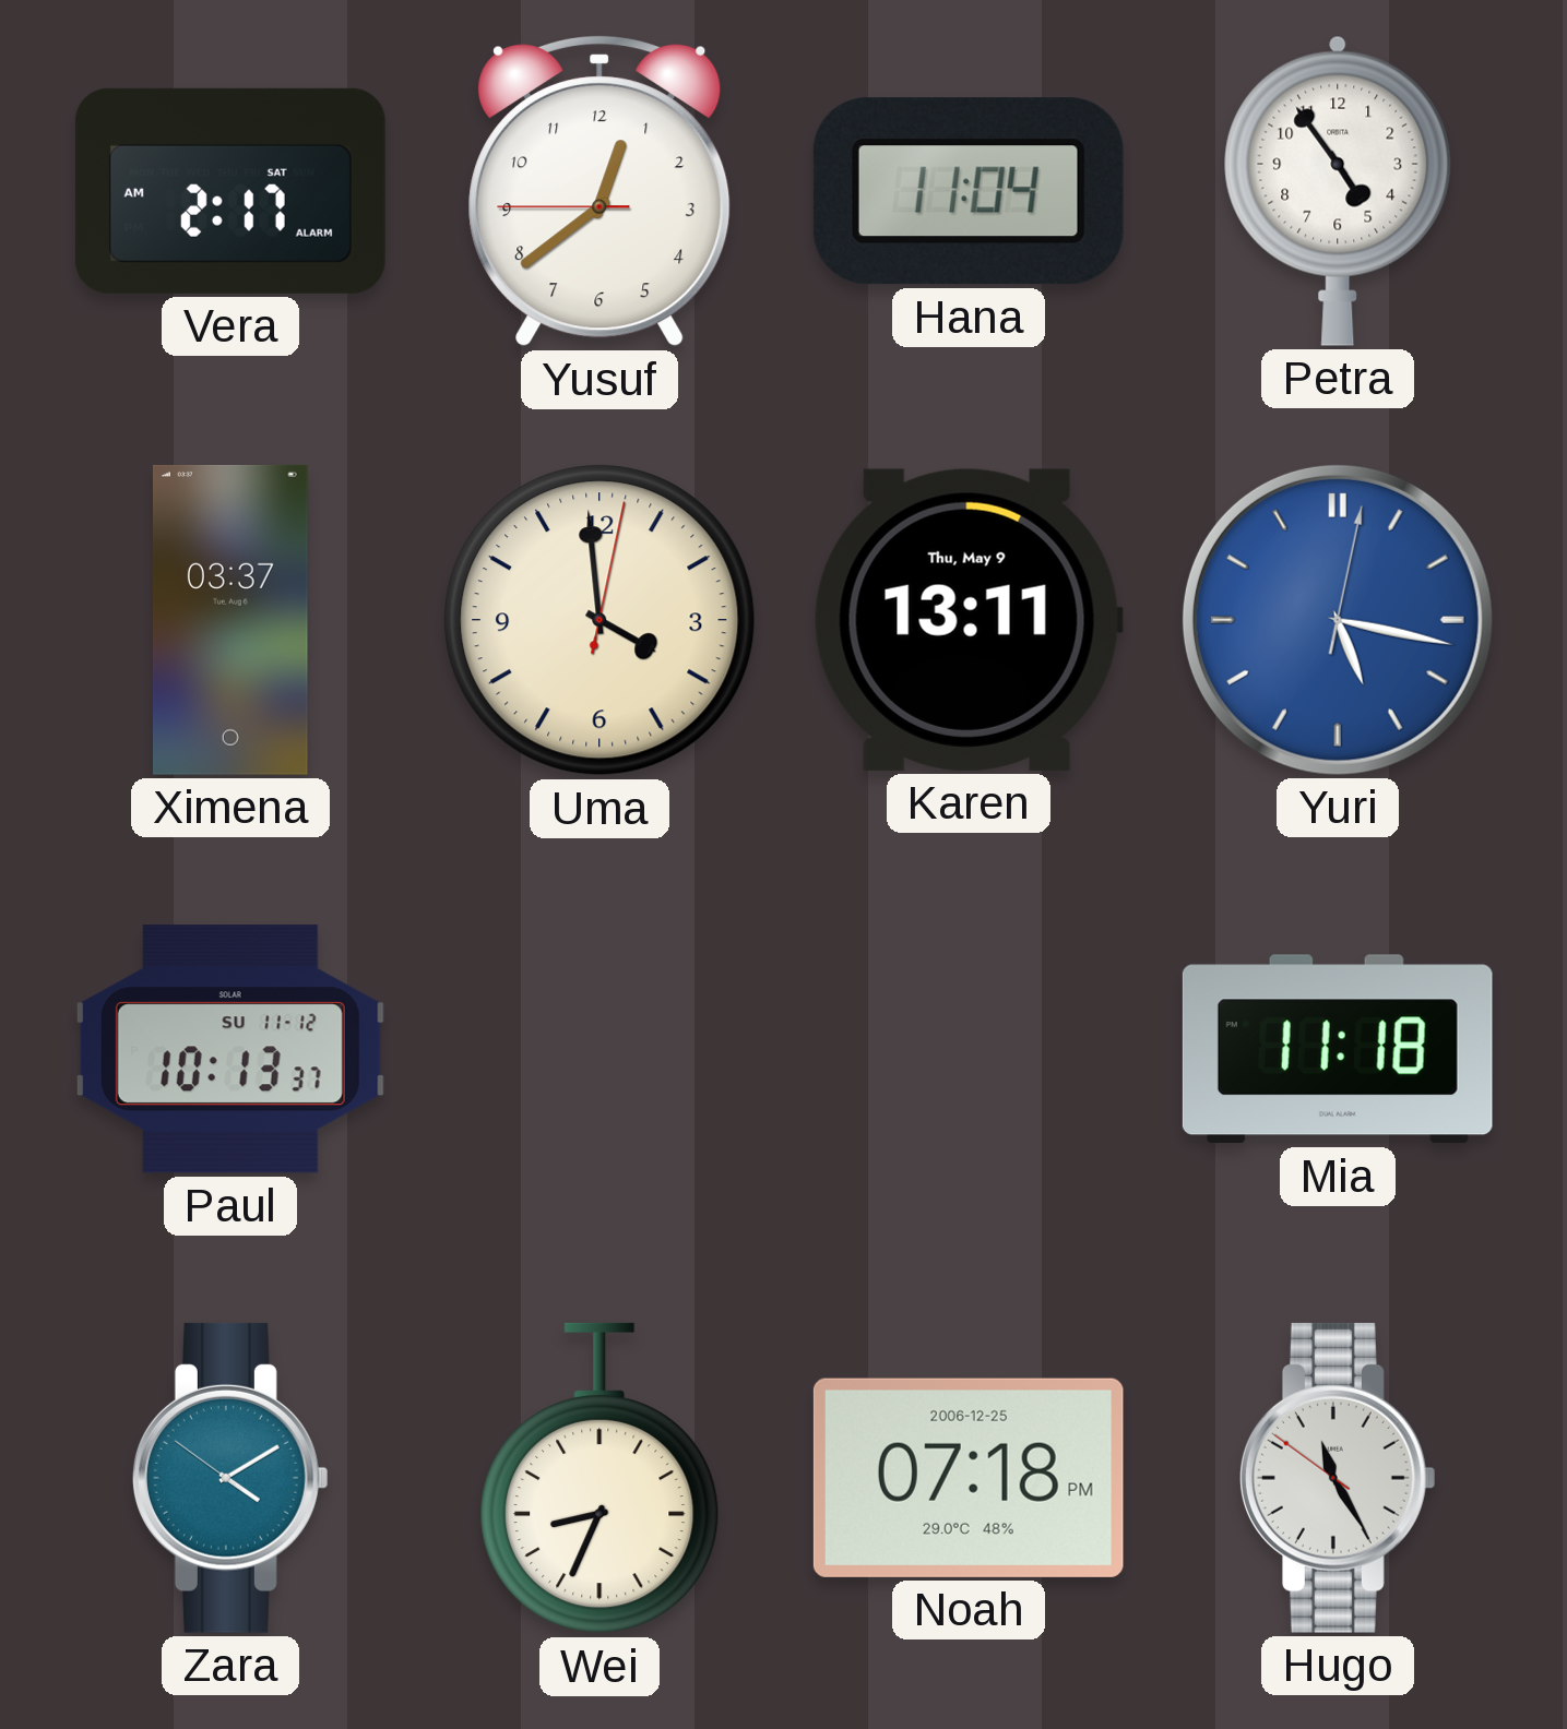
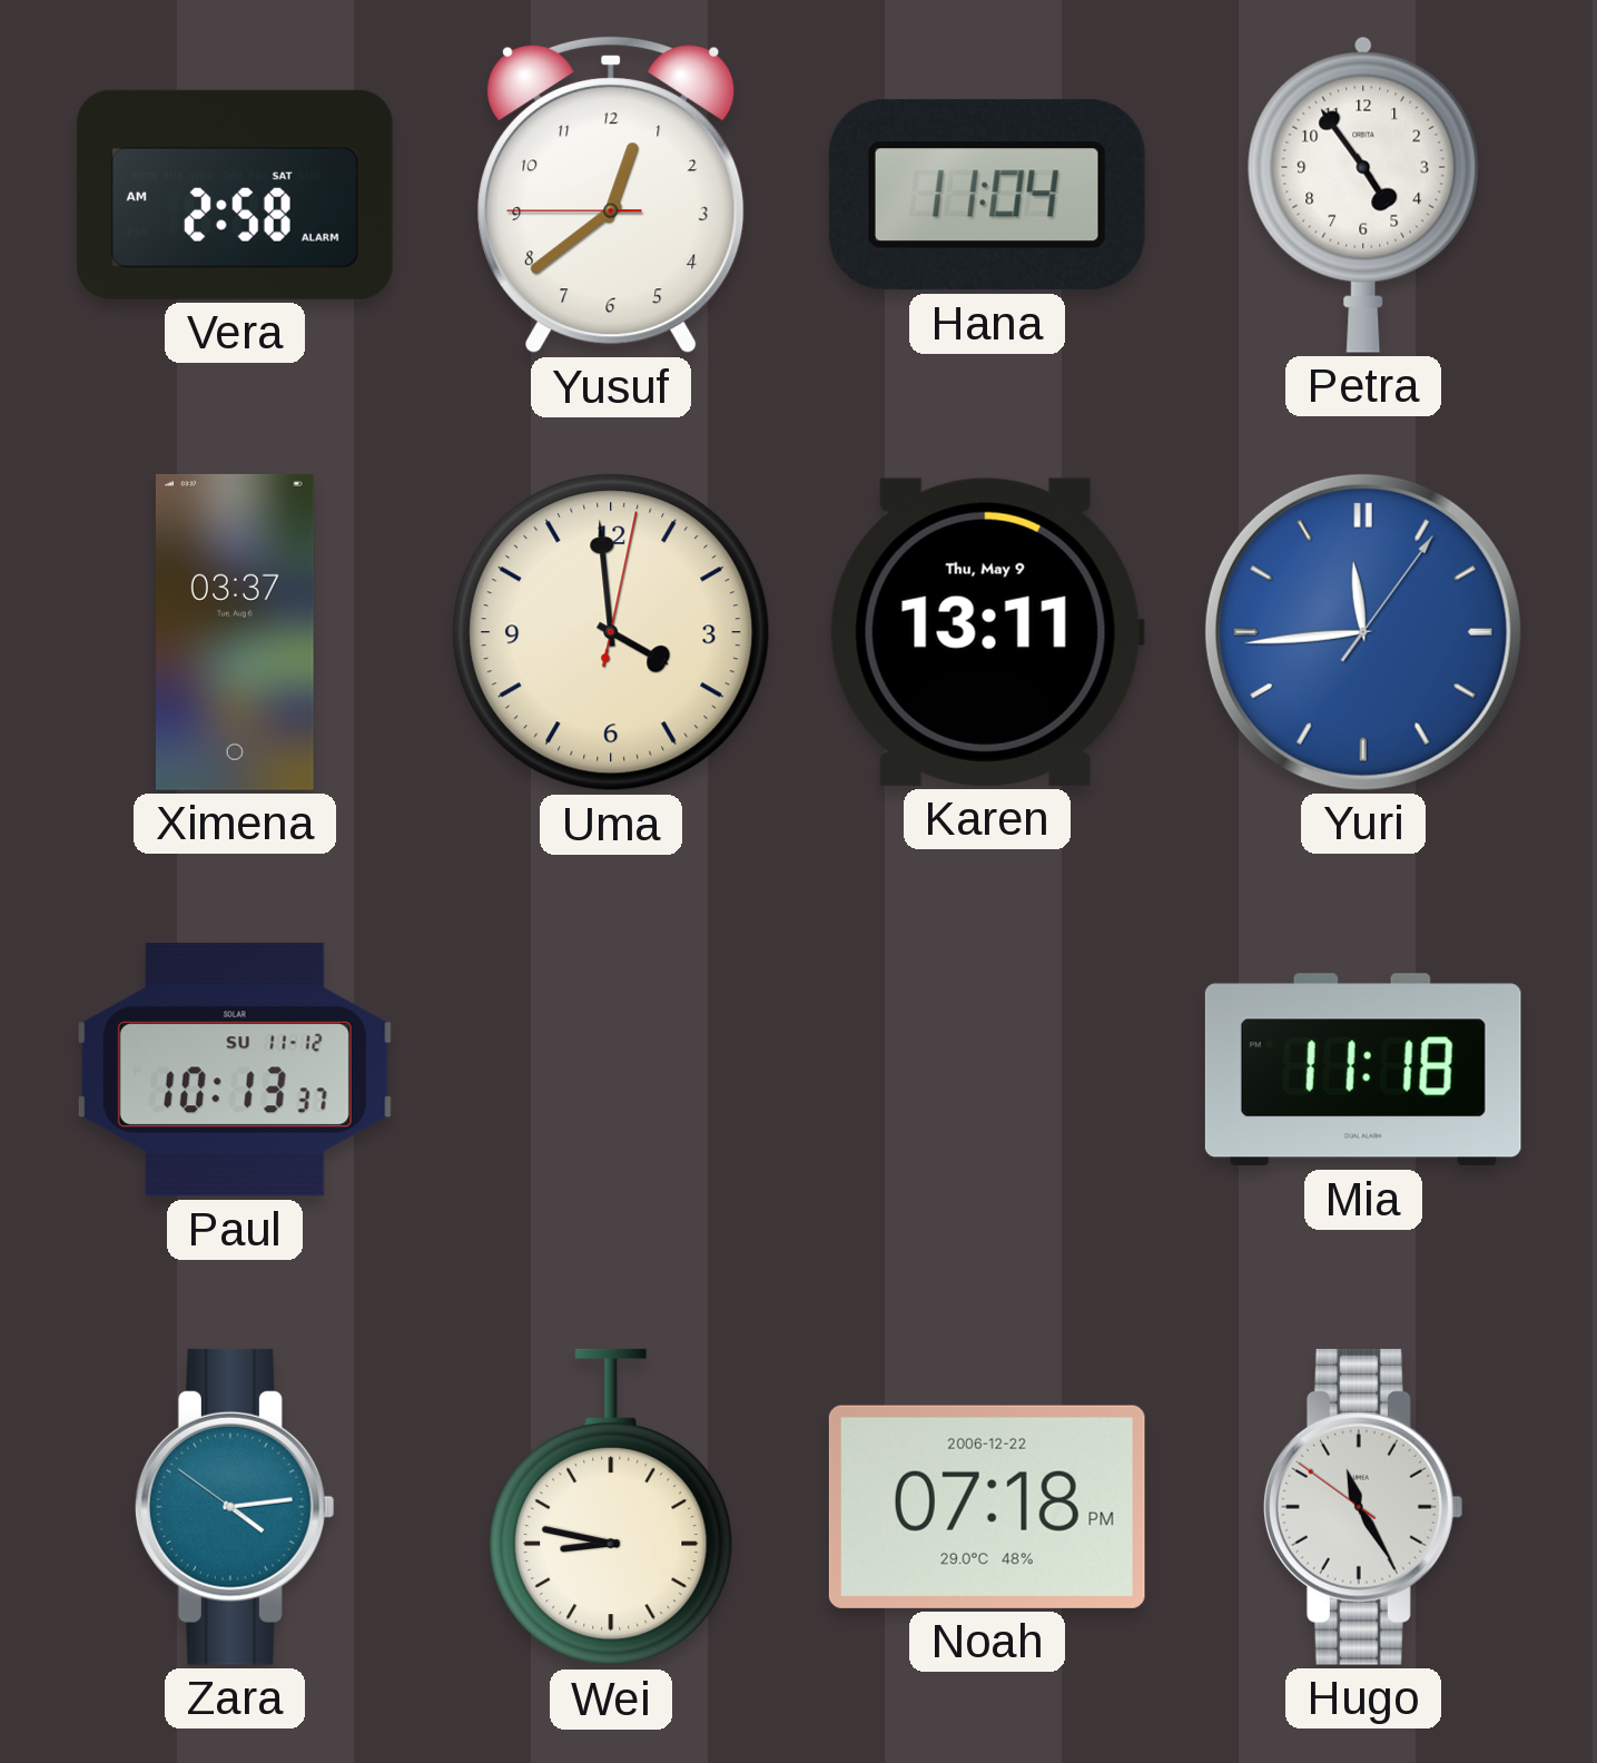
Vera: 2:17 -> 2:58
Yuri: 5:17 -> 11:44
Zara: 4:09 -> 4:13
Wei: 8:34 -> 8:47
Noah date: 2006-12-25 -> 2006-12-22
